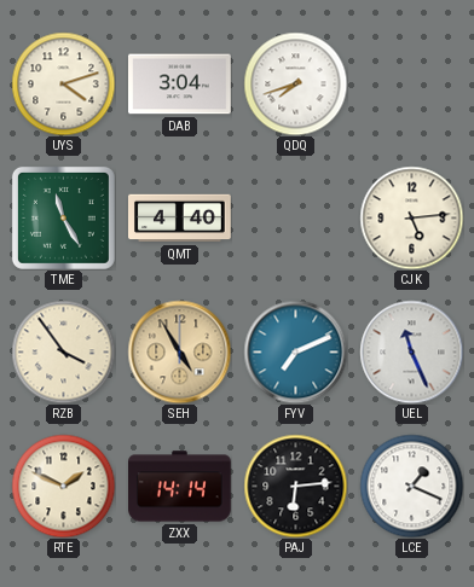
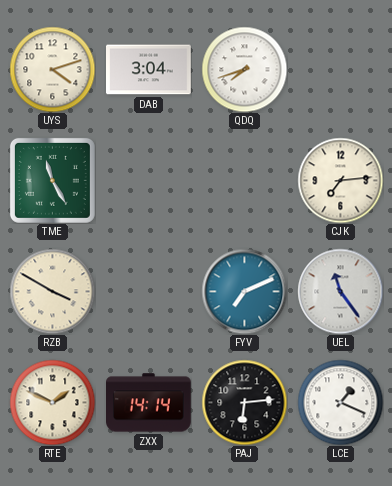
QMT: 4:40 -> none
CJK: 5:14 -> 7:14
RZB: 3:54 -> 3:50
SEH: 4:55 -> none
UEL: 11:26 -> 11:24
